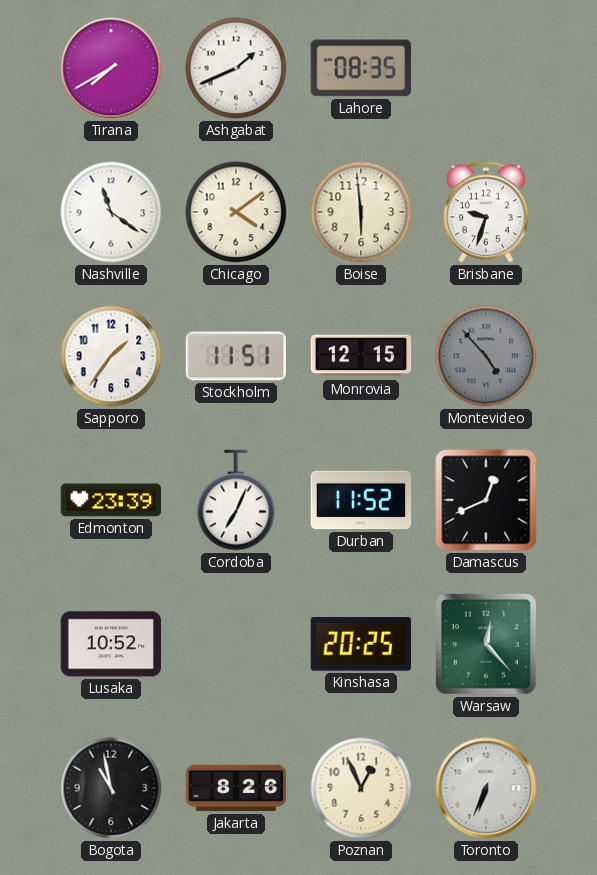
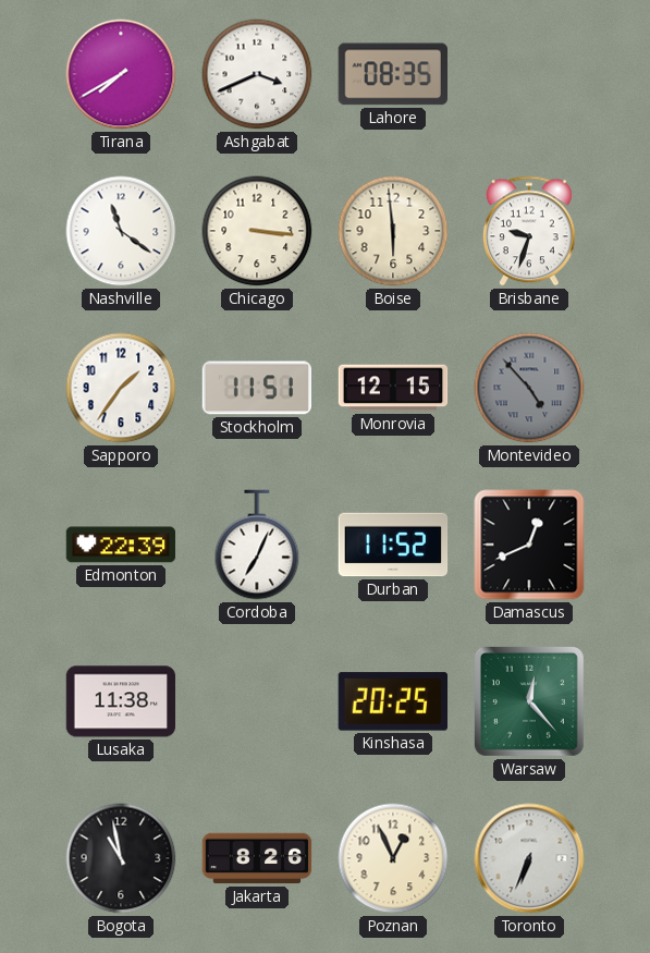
Ashgabat: 1:41 -> 3:41
Chicago: 4:09 -> 3:16
Edmonton: 23:39 -> 22:39
Lusaka: 10:52 -> 11:38
